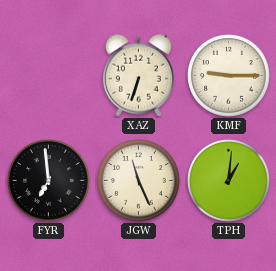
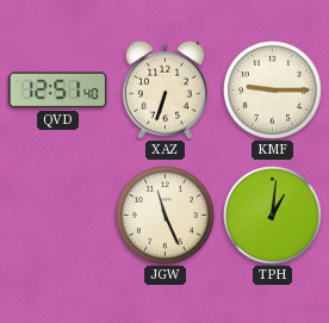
QVD: none -> 12:51
FYR: 6:59 -> none
